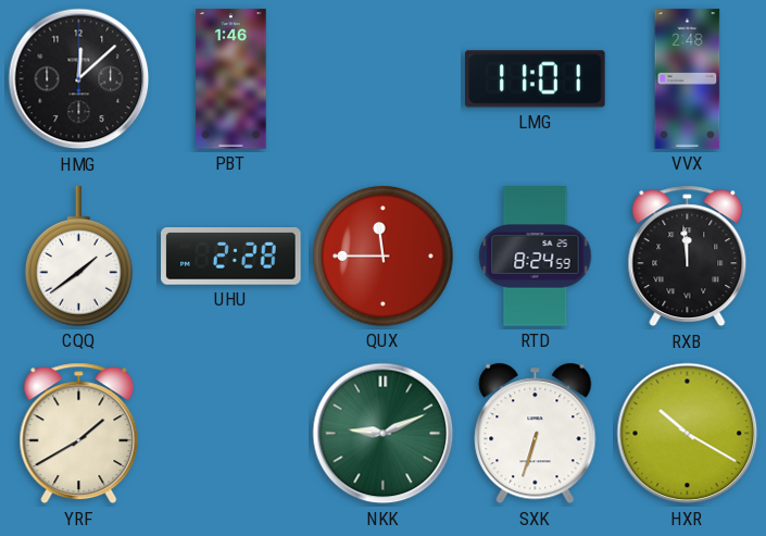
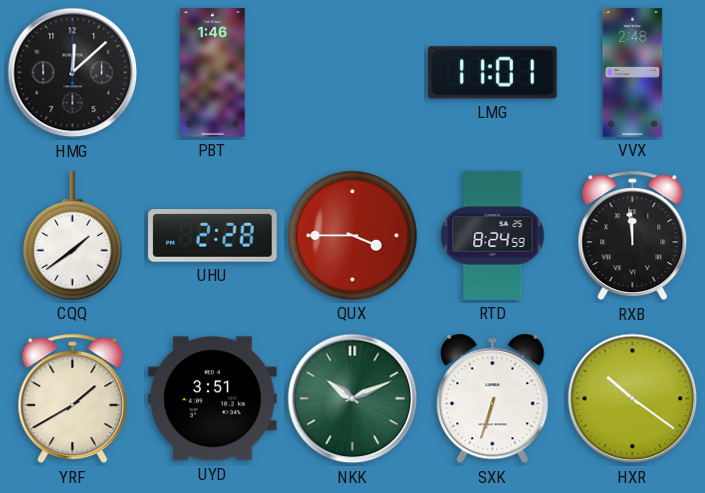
QUX: 11:45 -> 3:45
UYD: none -> 3:51
NKK: 9:11 -> 10:11
HXR: 10:20 -> 10:21
